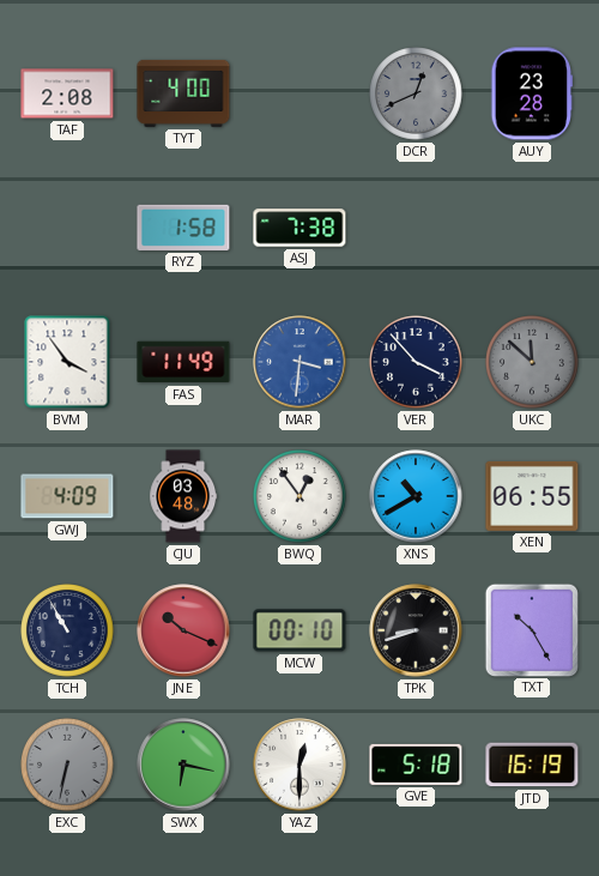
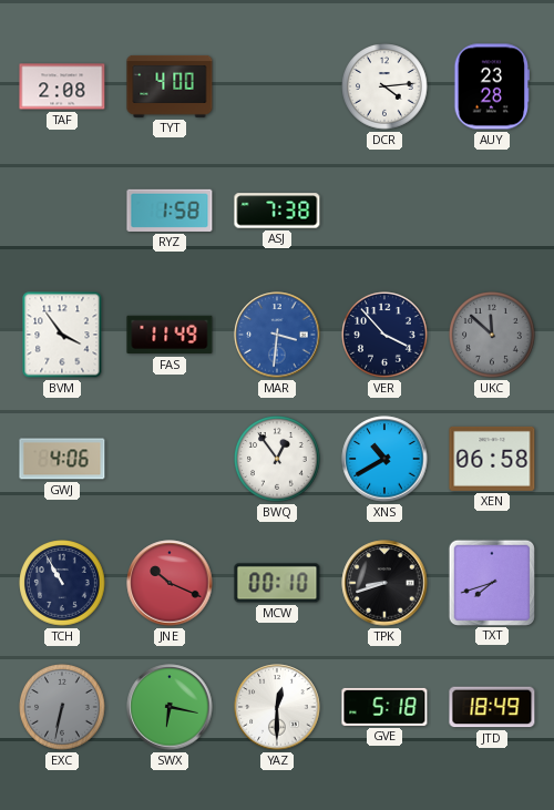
DCR: 12:41 -> 4:14
DCR dial: grey -> white
GWJ: 4:09 -> 4:06
CJU: 03:48 -> none
XEN: 06:55 -> 06:58
TXT: 10:25 -> 7:42
JTD: 16:19 -> 18:49
